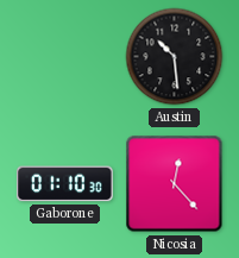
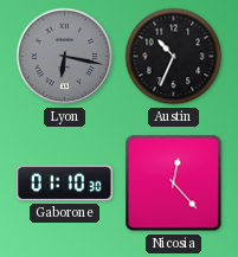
Lyon: none -> 6:17
Austin: 10:29 -> 10:34
